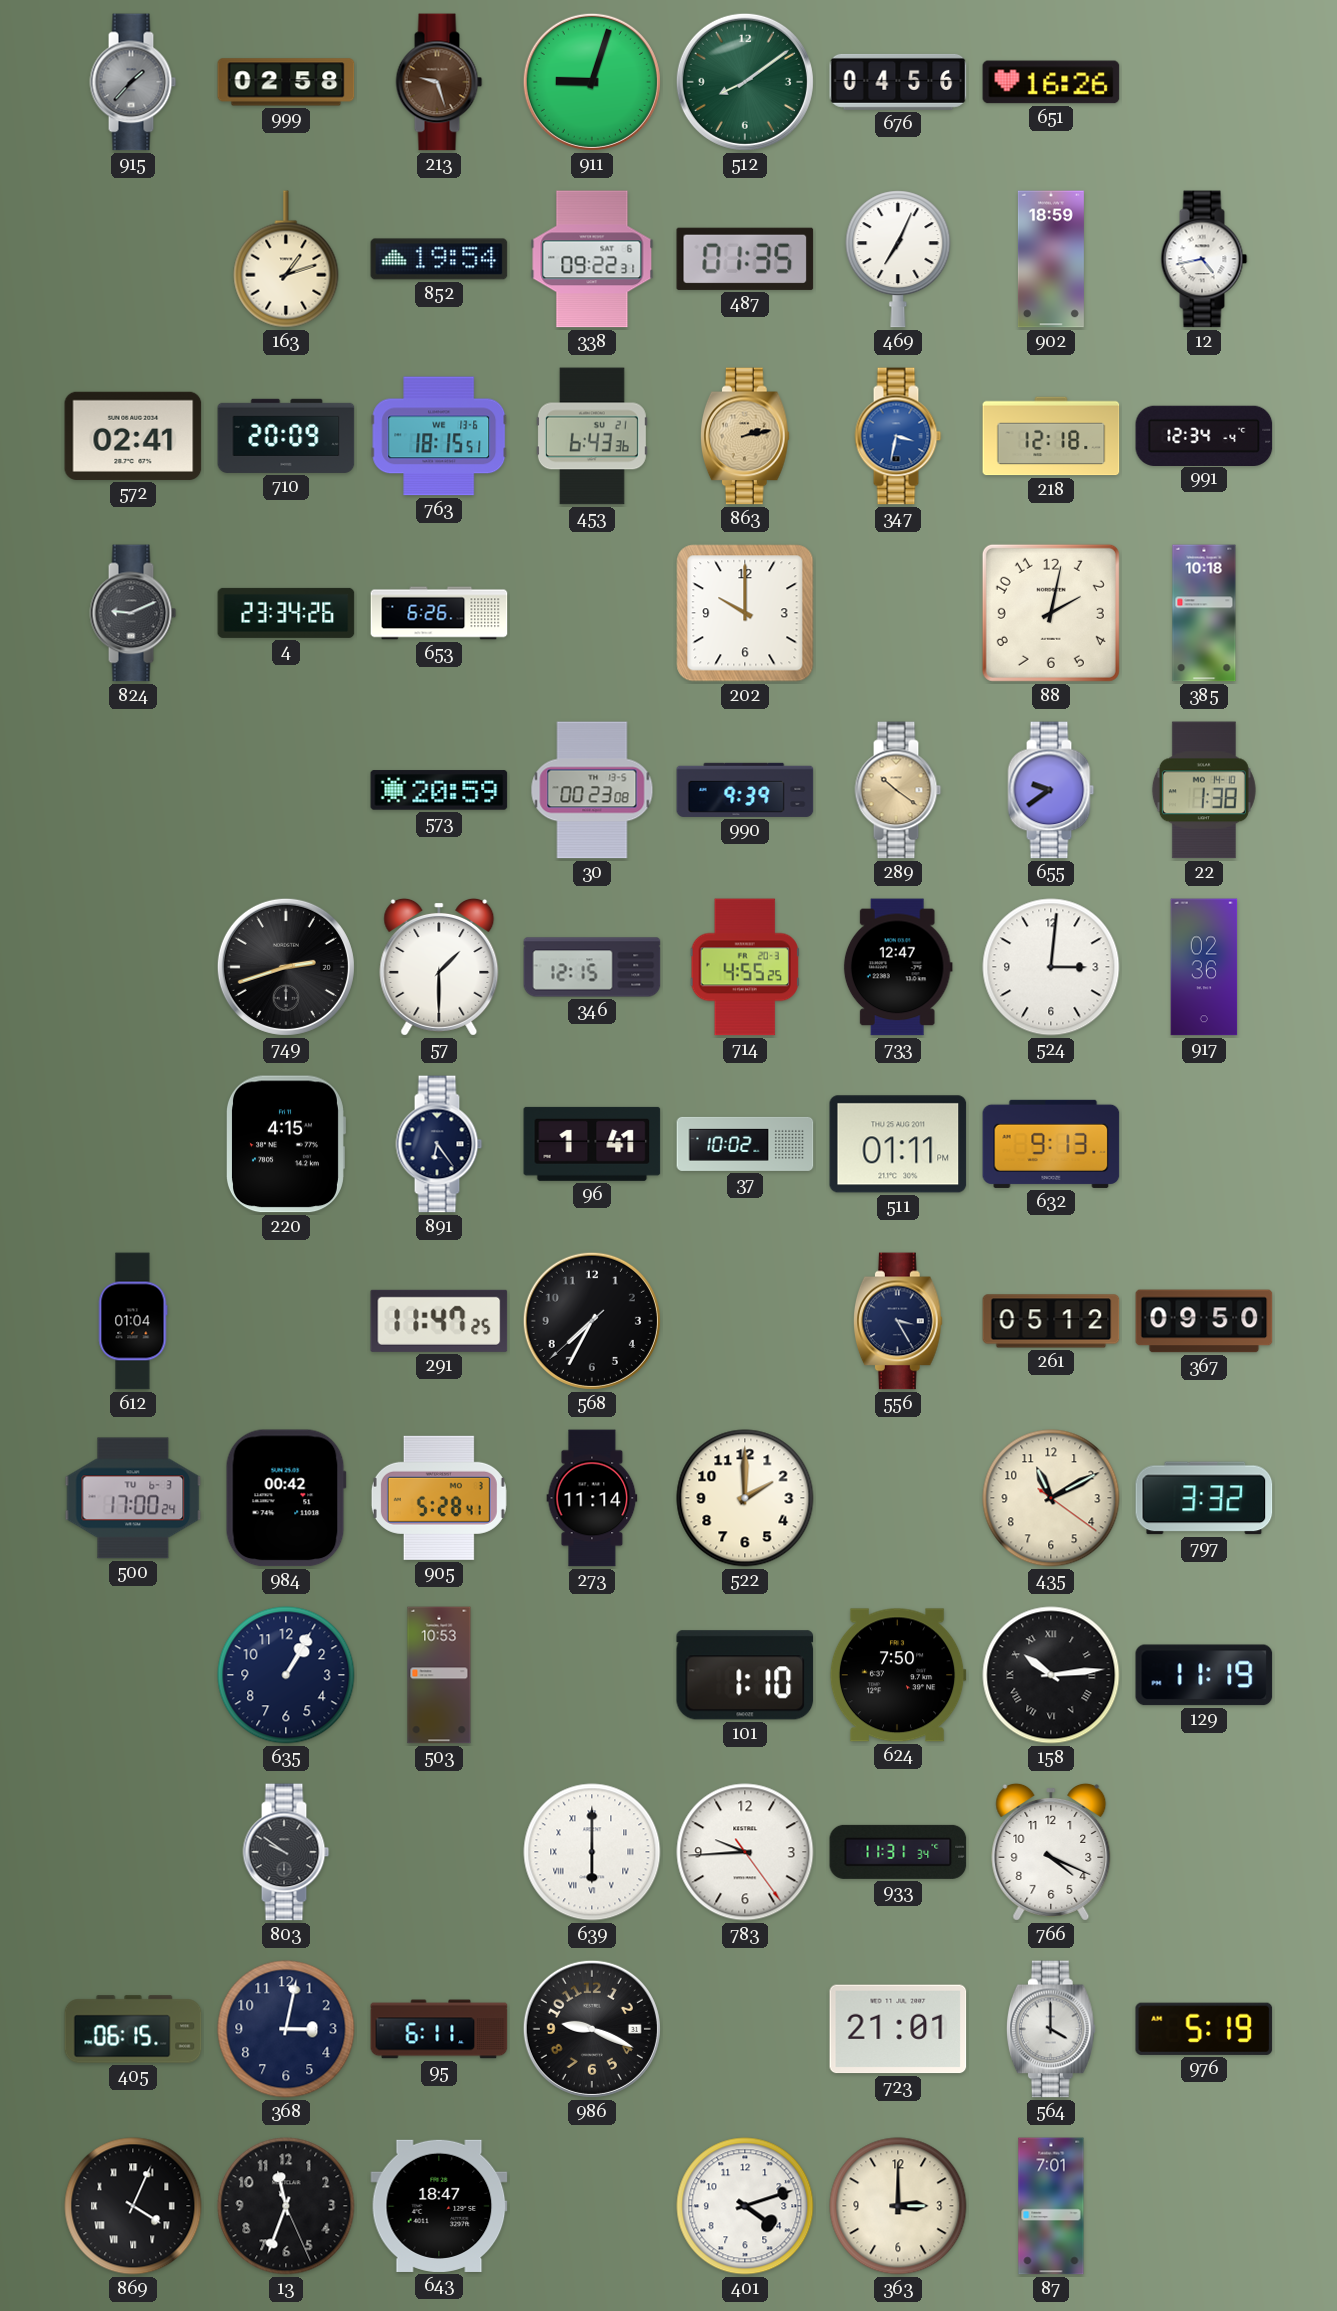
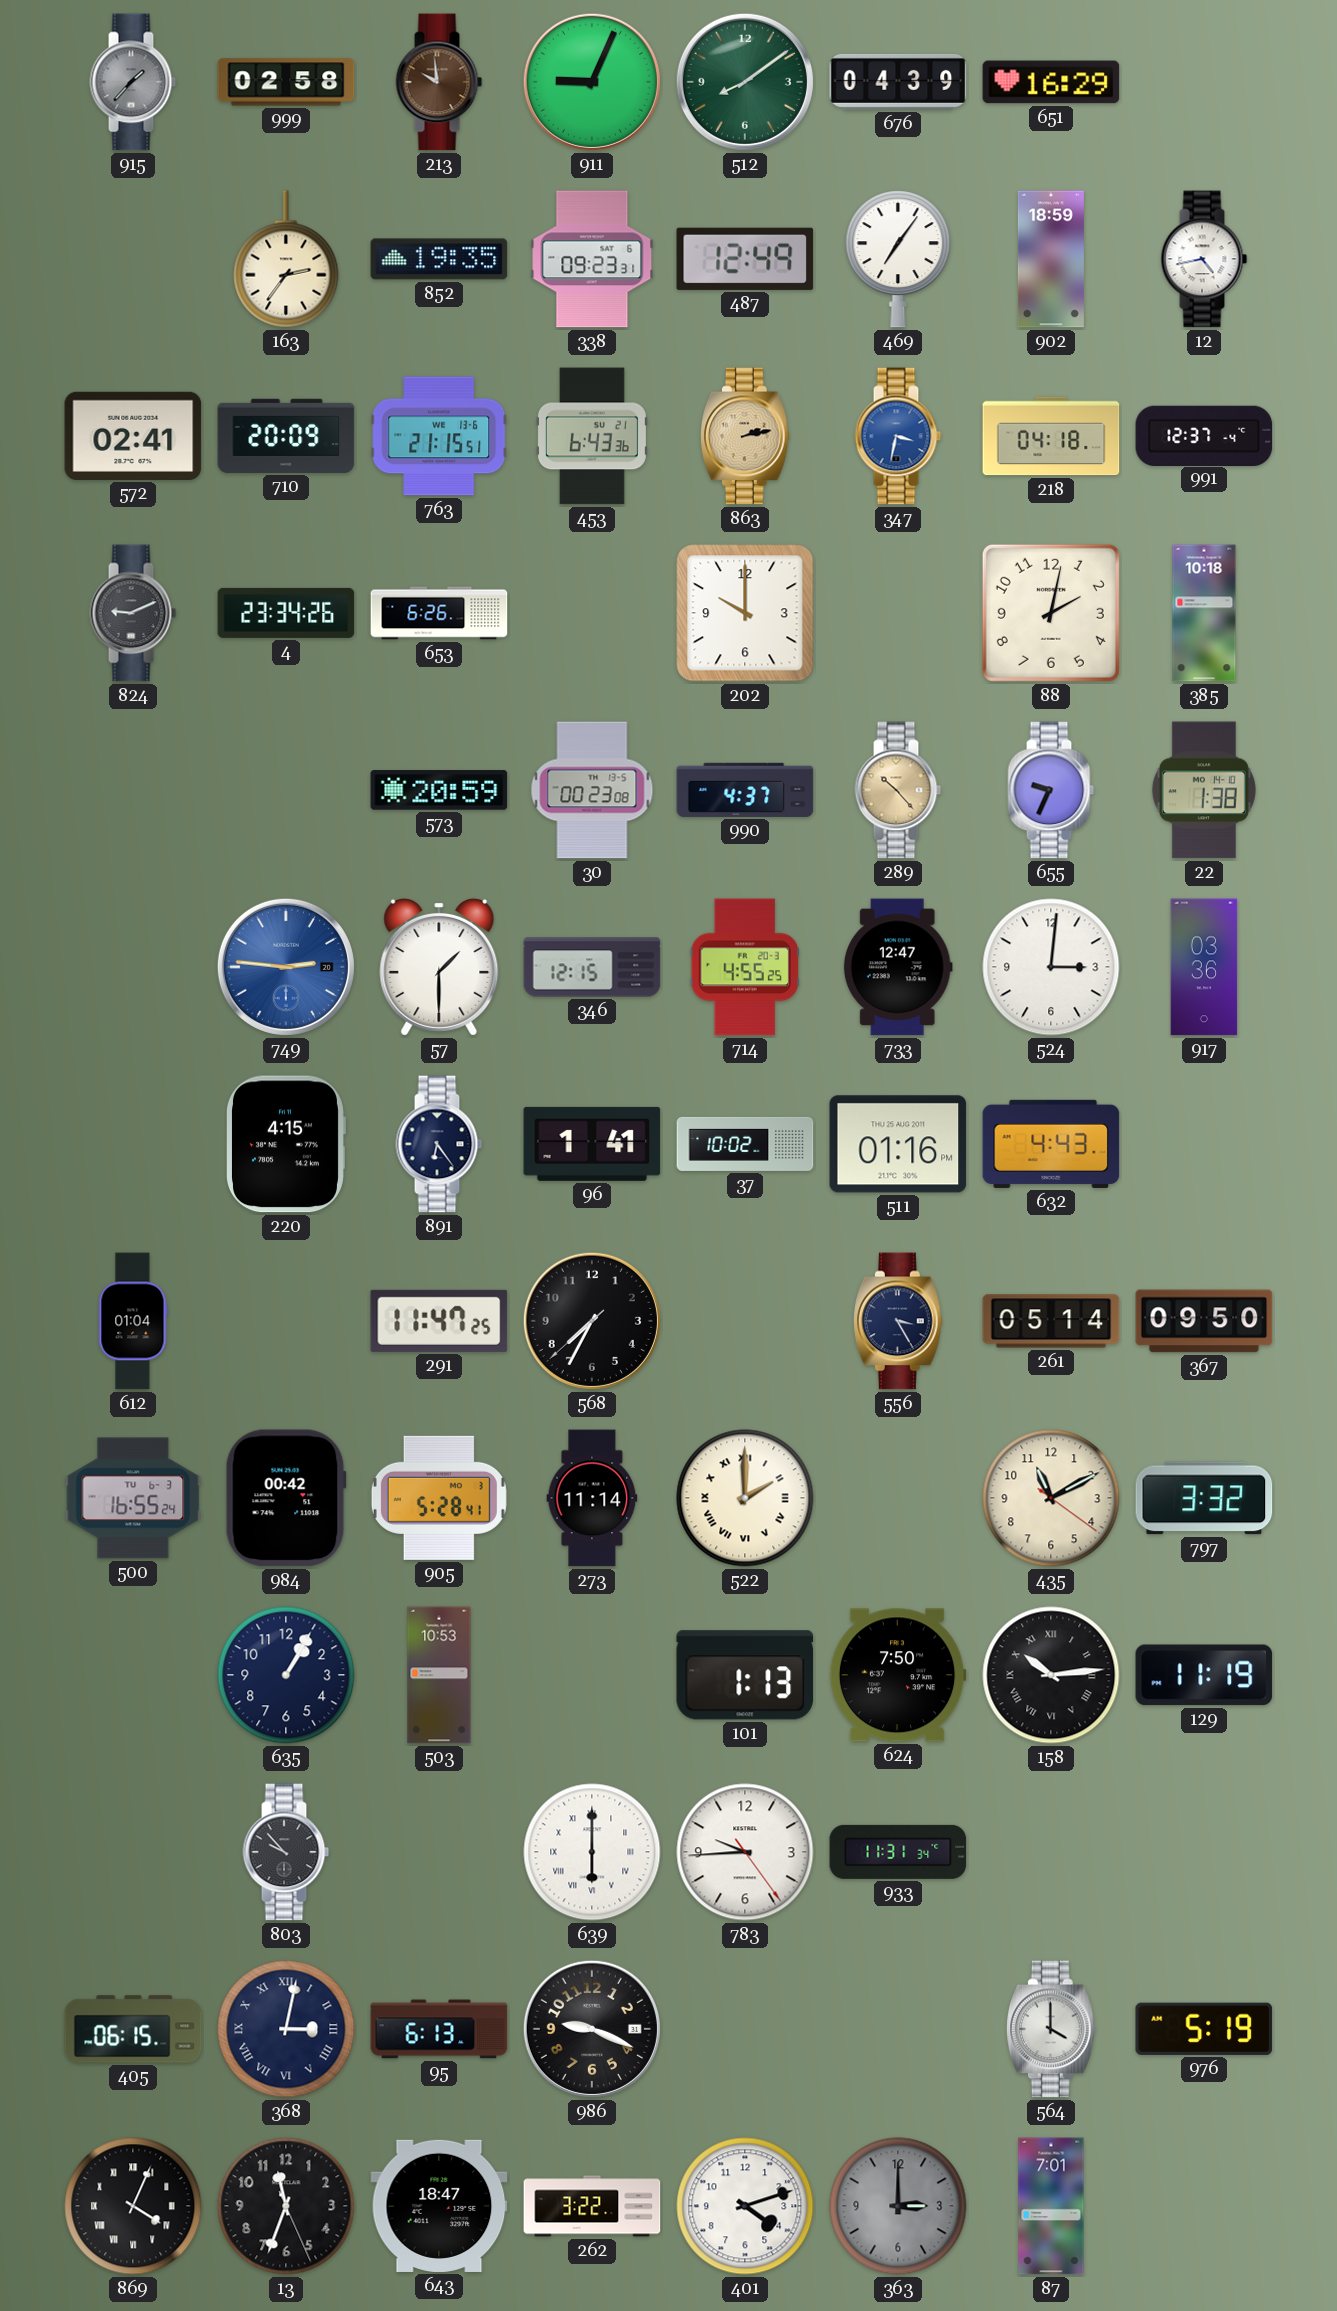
213: 9:27 -> 9:59
911: 9:03 -> 9:04
676: 04:56 -> 04:39
651: 16:26 -> 16:29
163: 1:12 -> 2:36
852: 19:54 -> 19:35
338: 09:22 -> 09:23
487: 01:35 -> 12:49
469: 7:04 -> 7:06
763: 18:15 -> 21:15
218: 12:18 -> 04:18
991: 12:34 -> 12:37
990: 9:39 -> 4:37
289: 10:21 -> 10:23
655: 9:39 -> 9:34
749: 2:42 -> 2:46
749 dial: black -> blue
917: 02:36 -> 03:36
511: 01:11 -> 01:16
632: 9:13 -> 4:43
261: 05:12 -> 05:14
500: 17:00 -> 16:55
522 numerals: Arabic -> Roman
101: 1:10 -> 1:13
803: 9:51 -> 9:53
766: 4:19 -> none
368 numerals: Arabic -> Roman
95: 6:11 -> 6:13
723: 21:01 -> none
262: none -> 3:22
363 dial: cream -> grey
